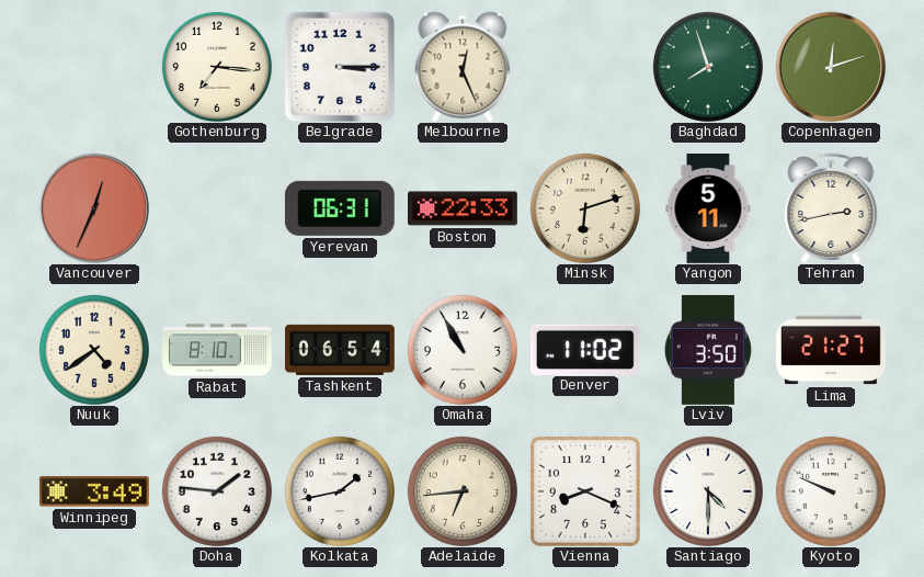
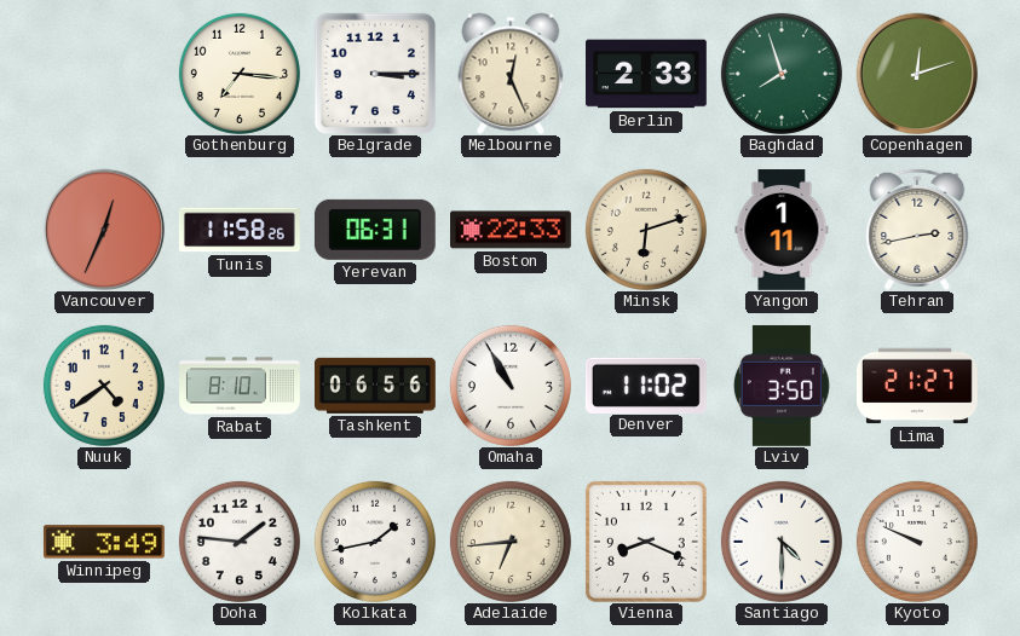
Berlin: none -> 2:33
Tunis: none -> 11:58
Yangon: 5:11 -> 1:11
Tashkent: 06:54 -> 06:56
